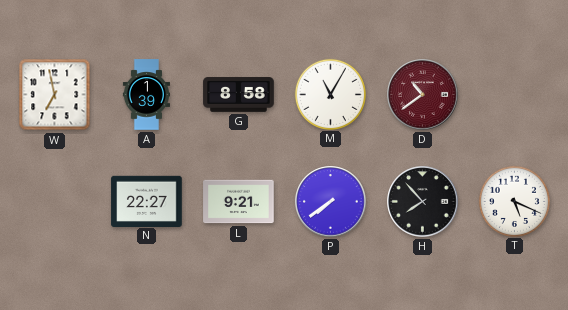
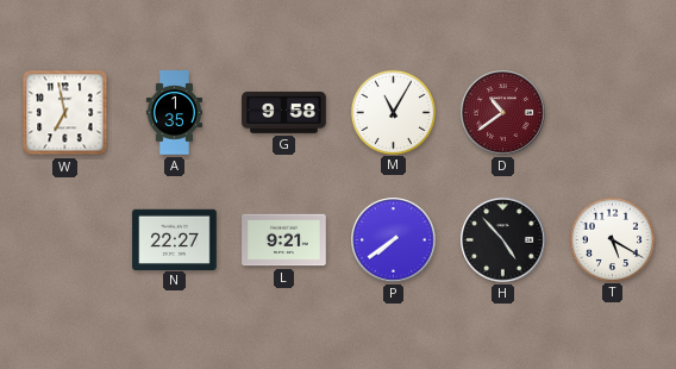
A: 1:39 -> 1:35
G: 8:58 -> 9:58
H: 7:53 -> 4:53
T: 5:19 -> 5:20
